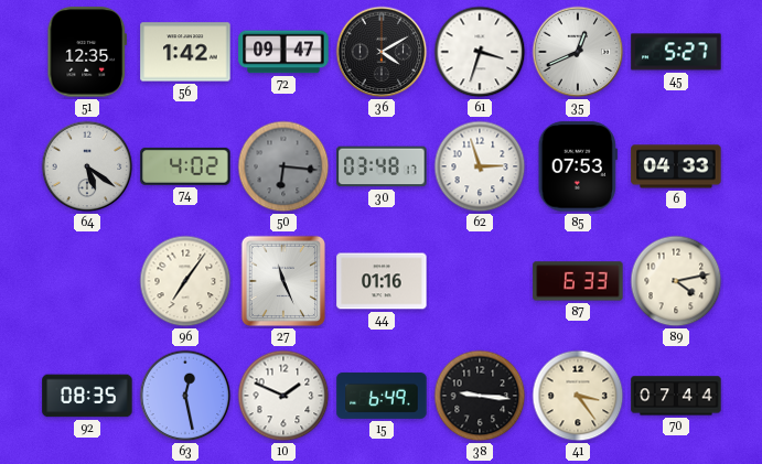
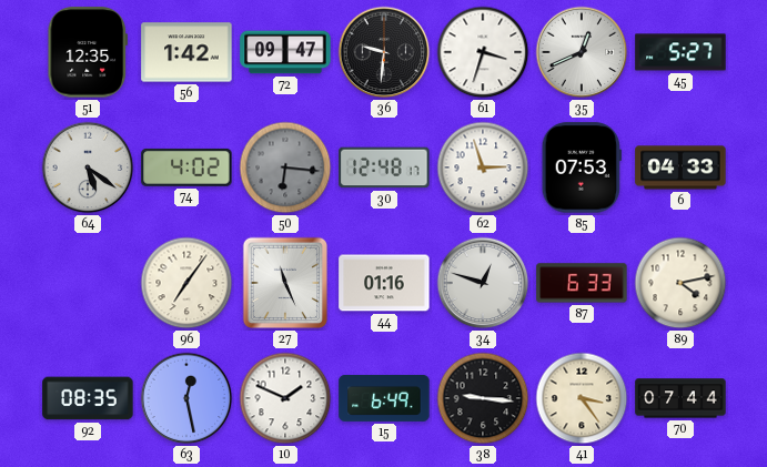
36: 4:10 -> 9:31
30: 03:48 -> 12:48
34: none -> 12:48
